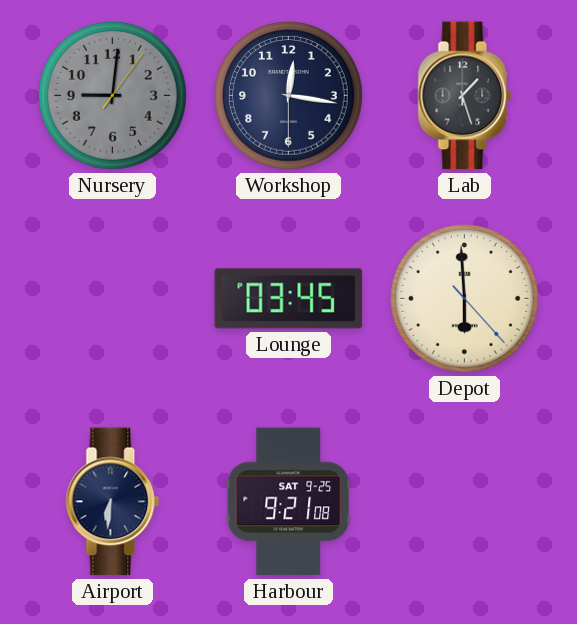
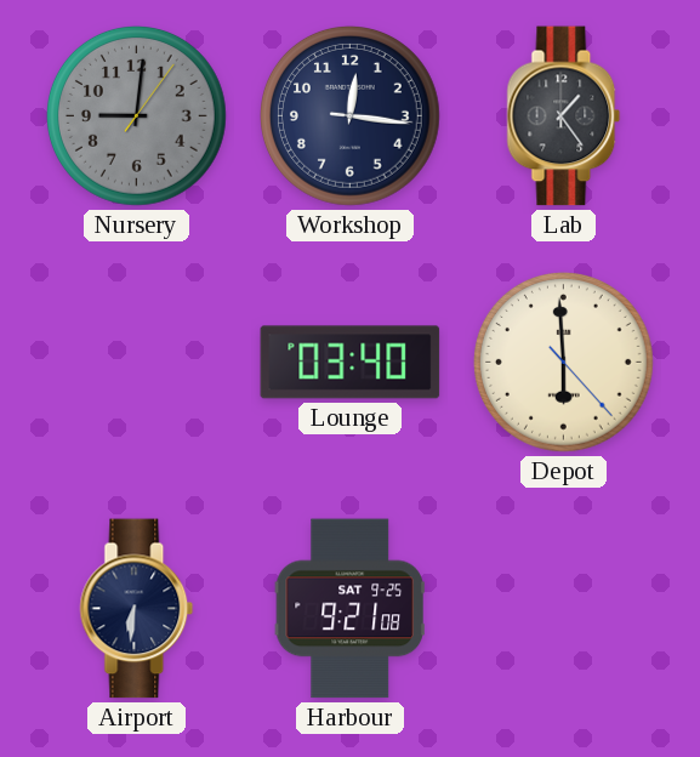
Workshop: 12:16:30 -> 12:16:16
Lab: 1:27 -> 1:24
Lounge: 03:45 -> 03:40
